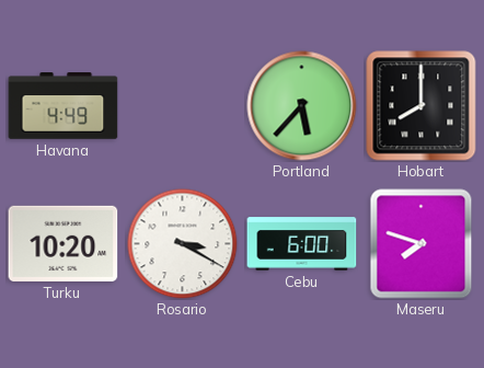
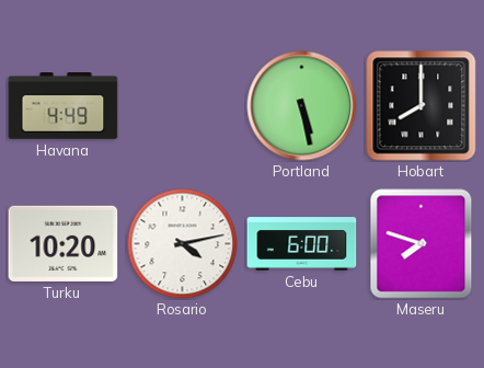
Portland: 5:37 -> 5:28
Rosario: 3:20 -> 4:13
